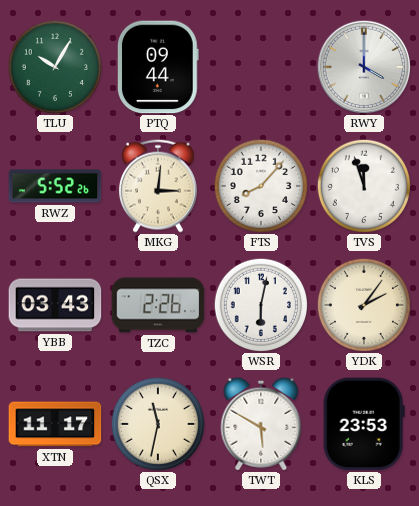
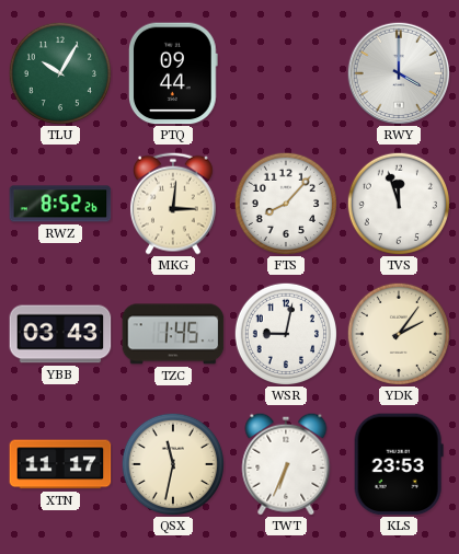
RWZ: 5:52 -> 8:52
TZC: 2:26 -> 1:45
WSR: 6:02 -> 9:02
TWT: 5:50 -> 6:34
